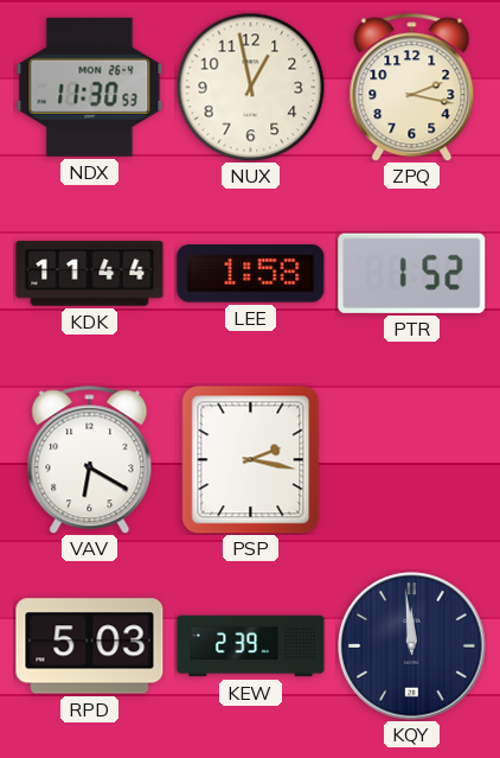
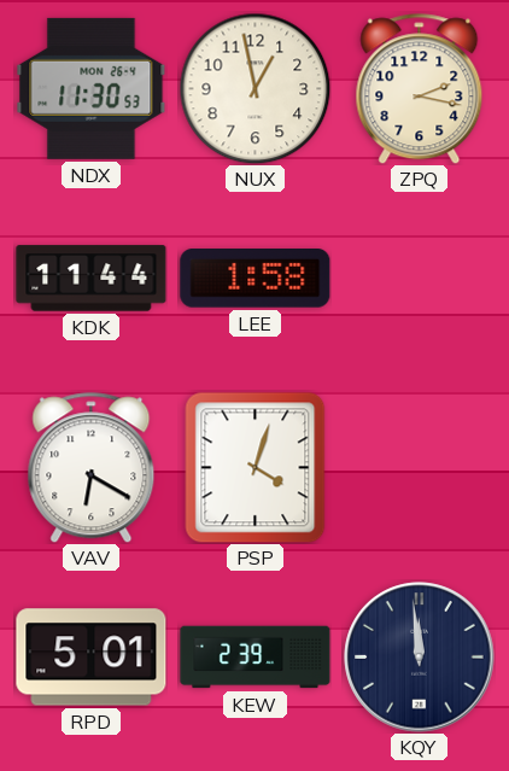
PTR: 1:52 -> none
PSP: 2:17 -> 4:03
RPD: 5:03 -> 5:01
